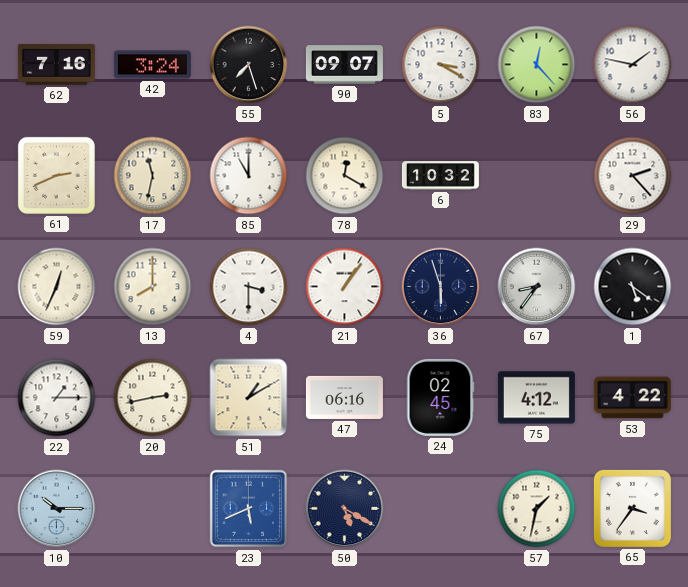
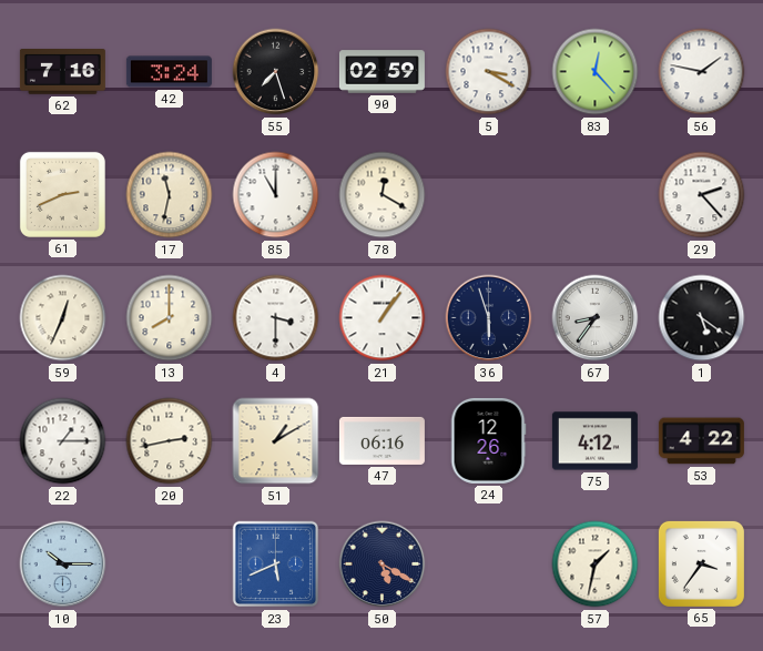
90: 09:07 -> 02:59
6: 10:32 -> none
24: 02:45 -> 12:26
